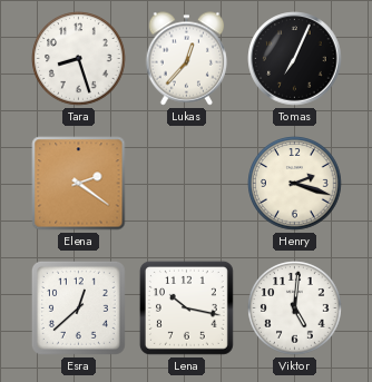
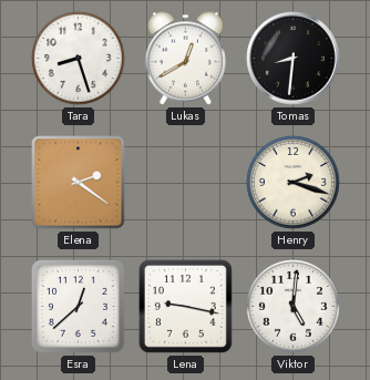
Lukas: 12:37 -> 12:40
Tomas: 7:04 -> 8:31
Lena: 10:17 -> 9:17
